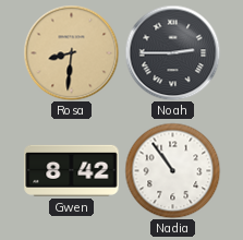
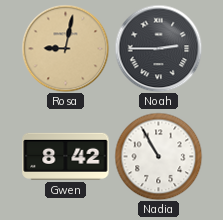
Rosa: 8:31 -> 9:02
Nadia: 10:54 -> 10:55
